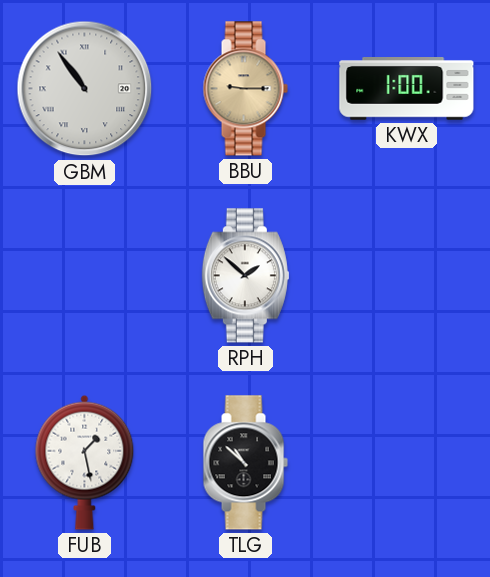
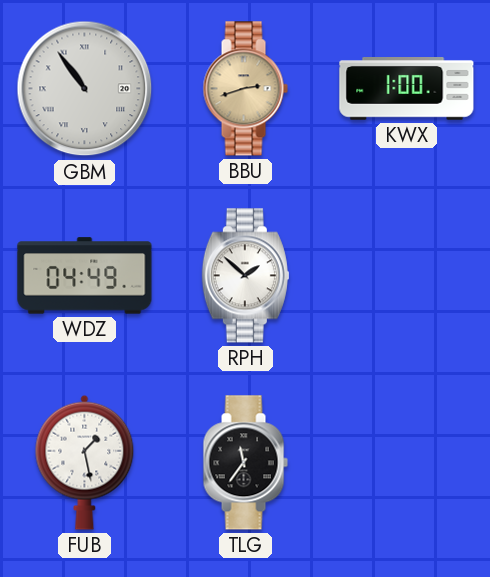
BBU: 9:15 -> 2:42
WDZ: none -> 04:49
TLG: 10:52 -> 11:36
